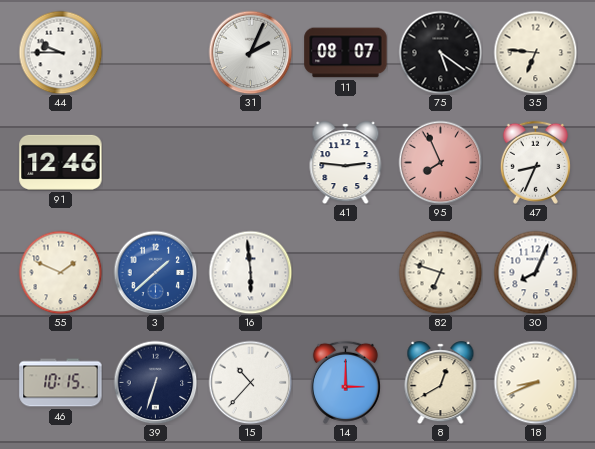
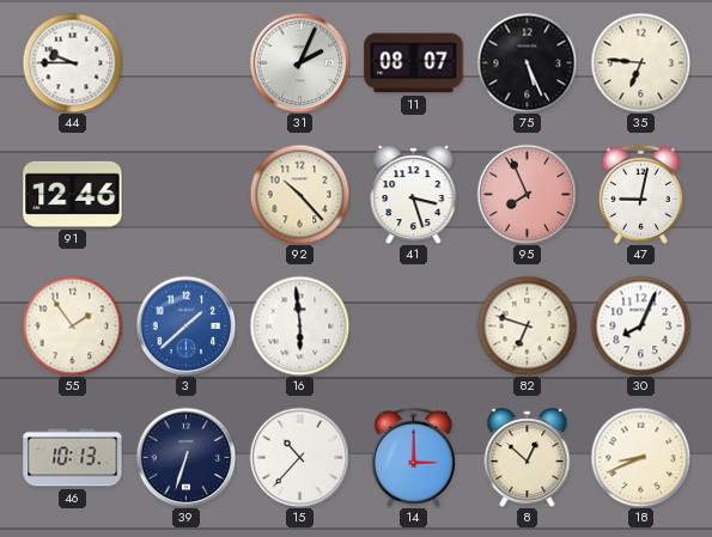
75: 5:21 -> 5:26
92: none -> 10:23
41: 2:46 -> 3:27
47: 8:34 -> 9:02
55: 1:49 -> 1:54
46: 10:15 -> 10:13
8: 12:40 -> 12:52
